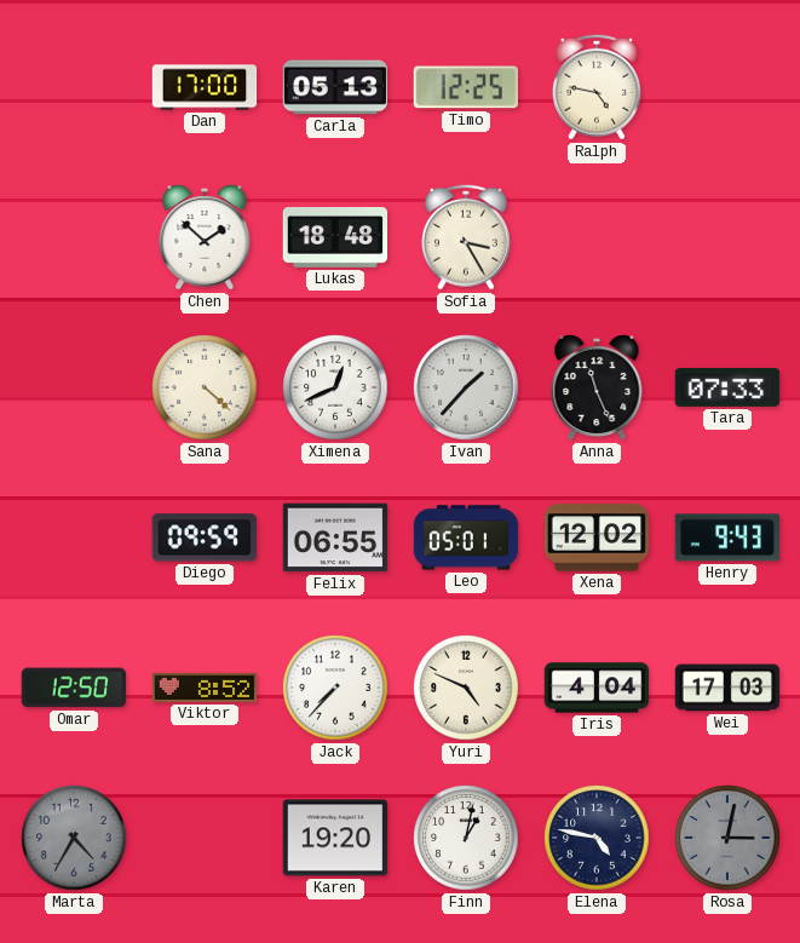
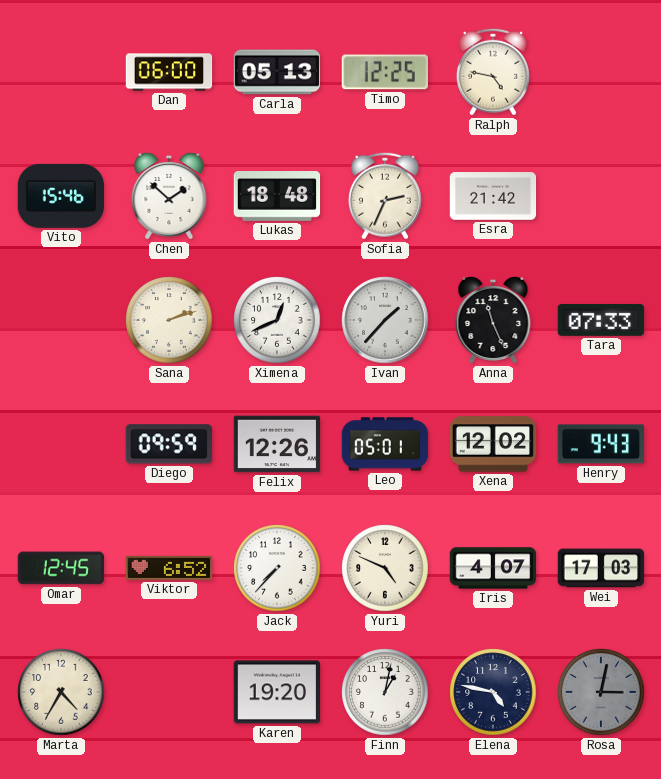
Dan: 17:00 -> 06:00
Vito: none -> 15:46
Sofia: 3:25 -> 2:34
Esra: none -> 21:42
Sana: 4:22 -> 2:12
Felix: 06:55 -> 12:26
Omar: 12:50 -> 12:45
Viktor: 8:52 -> 6:52
Iris: 4:04 -> 4:07
Marta dial: grey -> cream
